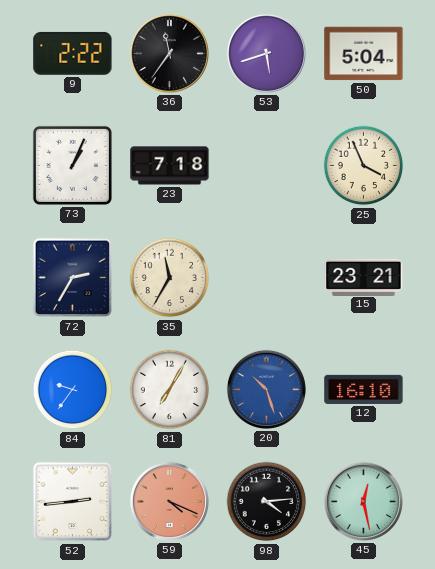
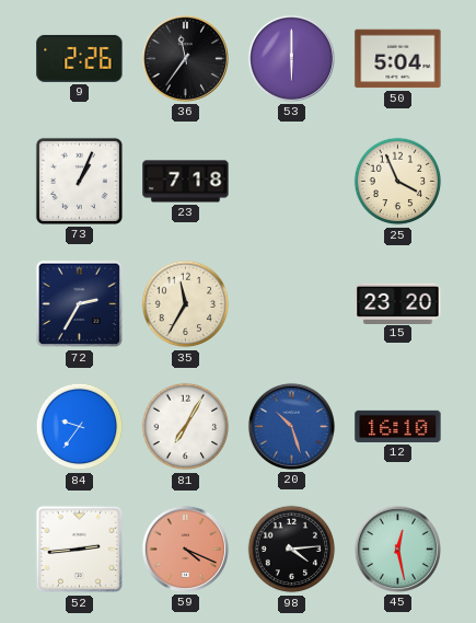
9: 2:22 -> 2:26
53: 5:42 -> 6:00
15: 23:21 -> 23:20
